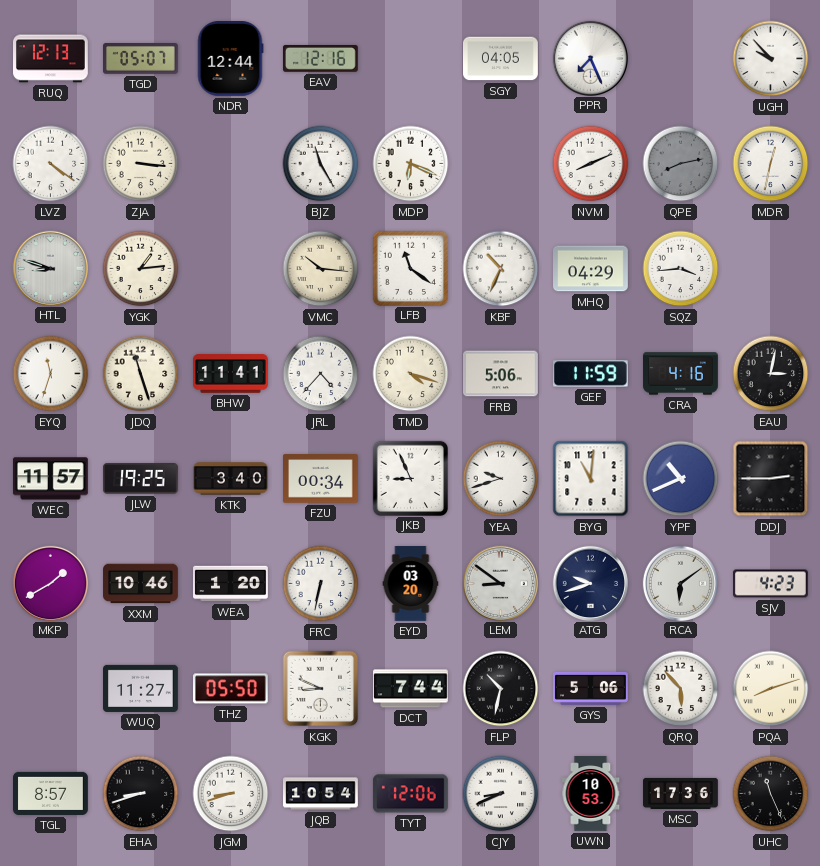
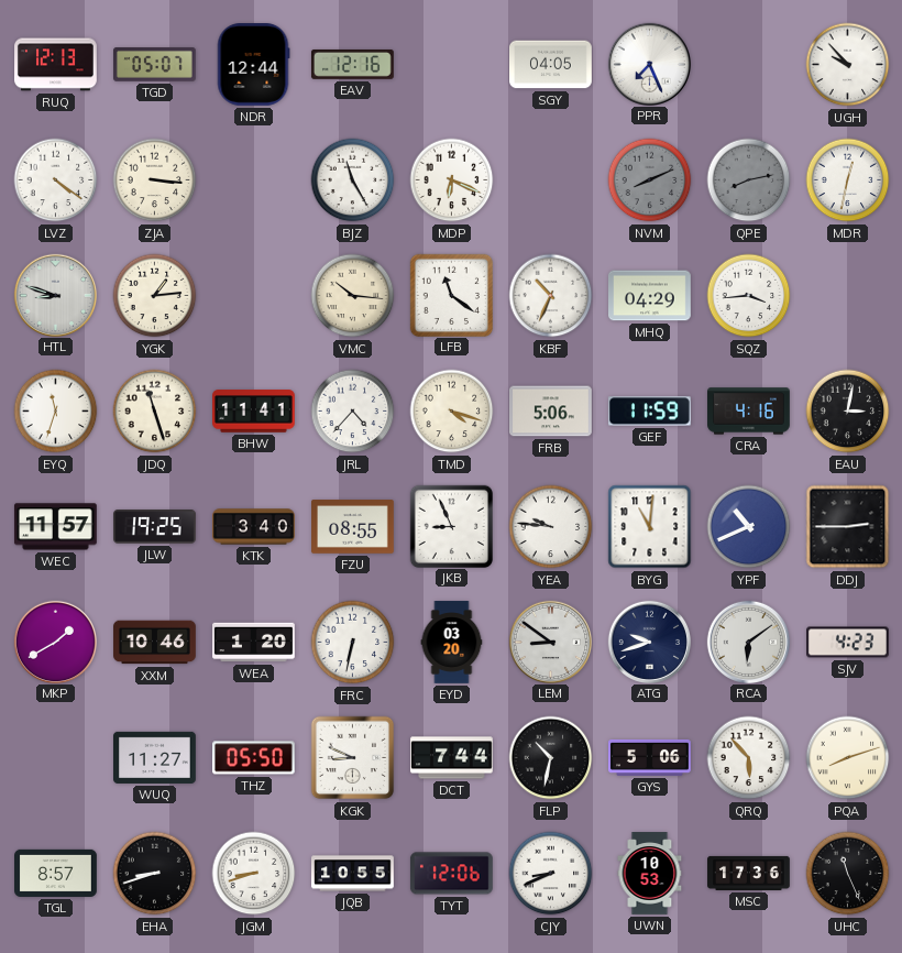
NVM dial: white -> grey
FZU: 00:34 -> 08:55
YEA: 9:42 -> 9:46
JQB: 10:54 -> 10:55
